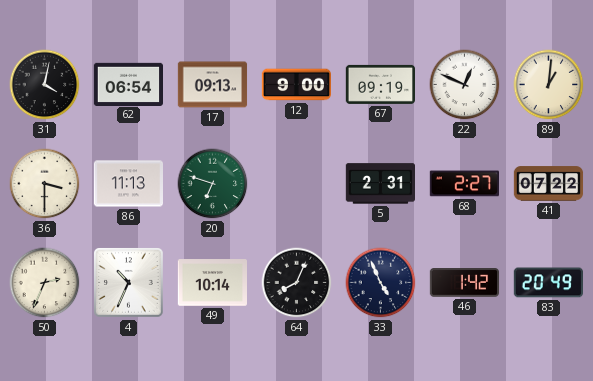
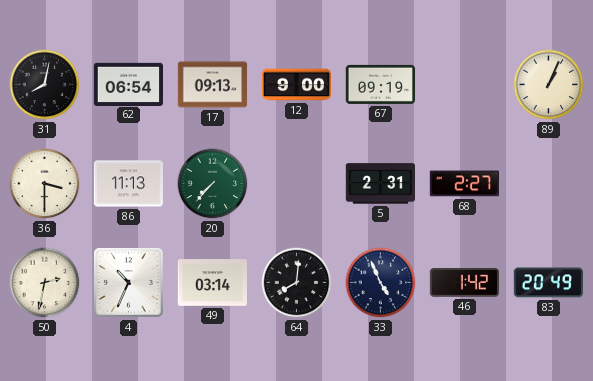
31: 4:02 -> 8:02
22: 12:49 -> none
89: 1:01 -> 1:04
20: 6:48 -> 7:37
41: 07:22 -> none
50: 2:34 -> 2:32
49: 10:14 -> 03:14
64: 8:04 -> 8:01
